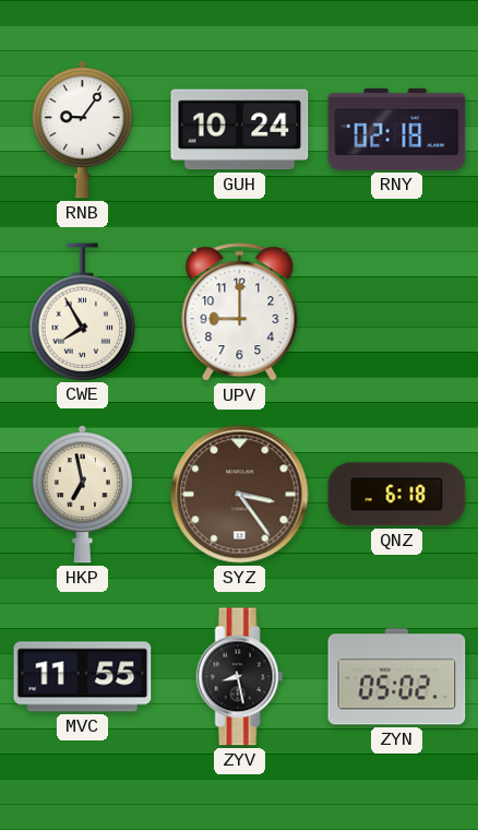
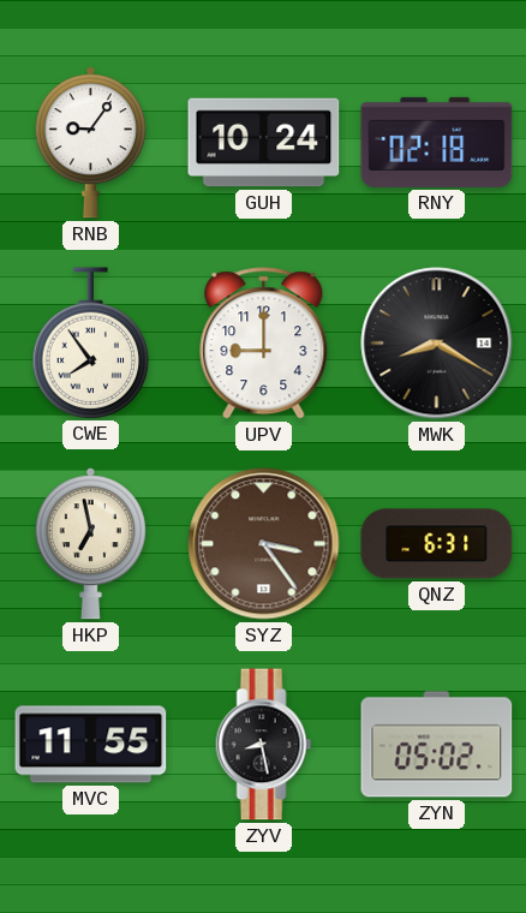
CWE: 7:55 -> 7:54
MWK: none -> 8:20
QNZ: 6:18 -> 6:31
